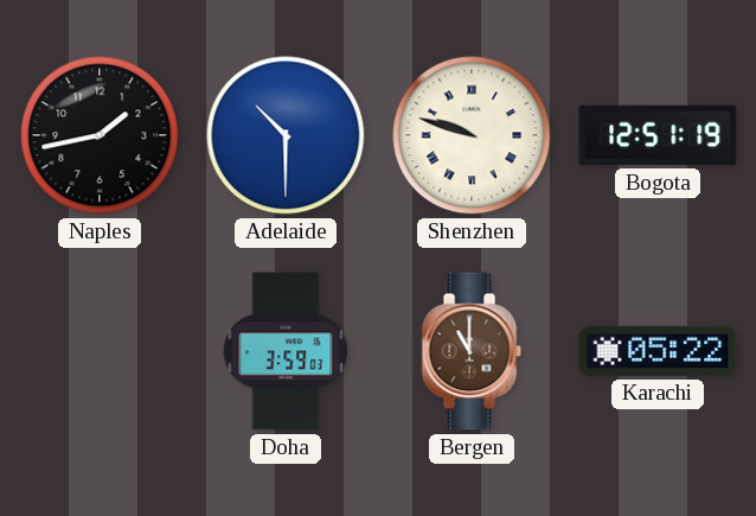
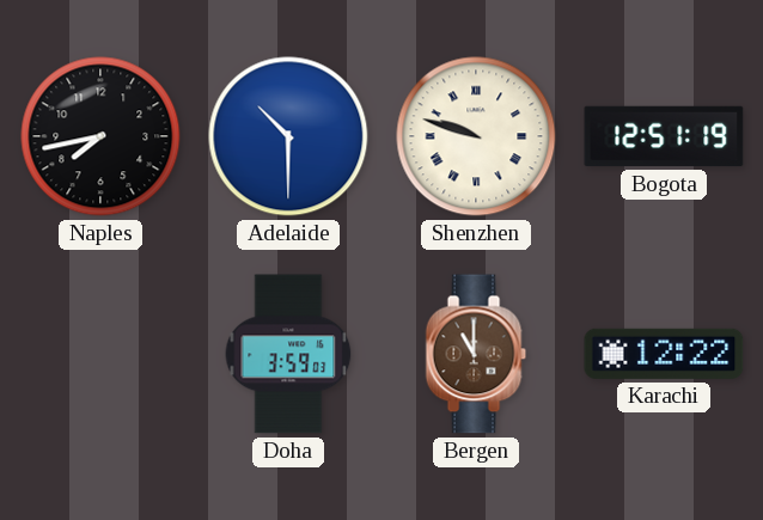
Naples: 1:43 -> 7:43
Karachi: 05:22 -> 12:22
